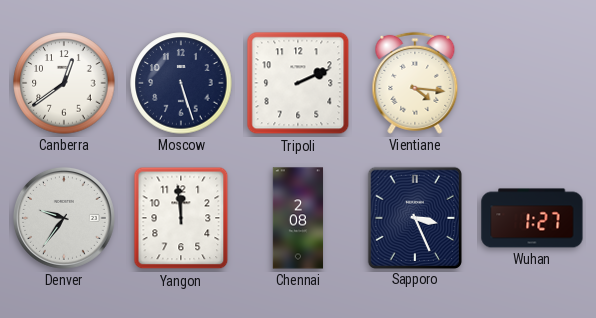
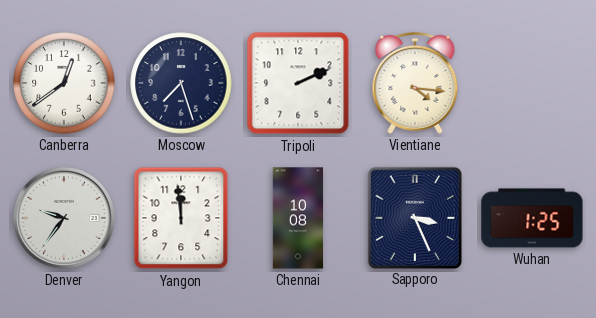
Moscow: 5:27 -> 7:27
Chennai: 2:08 -> 10:08
Wuhan: 1:27 -> 1:25
